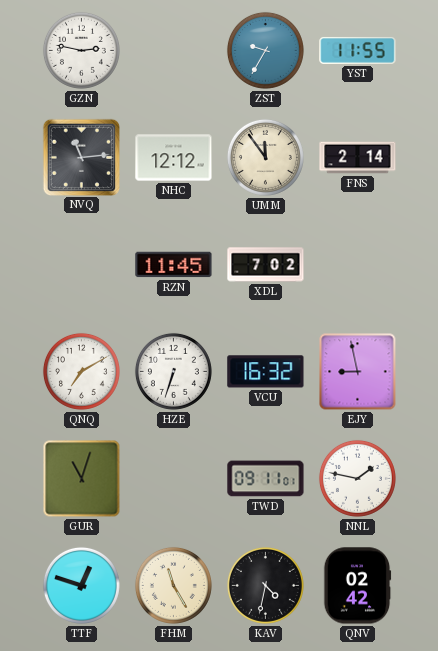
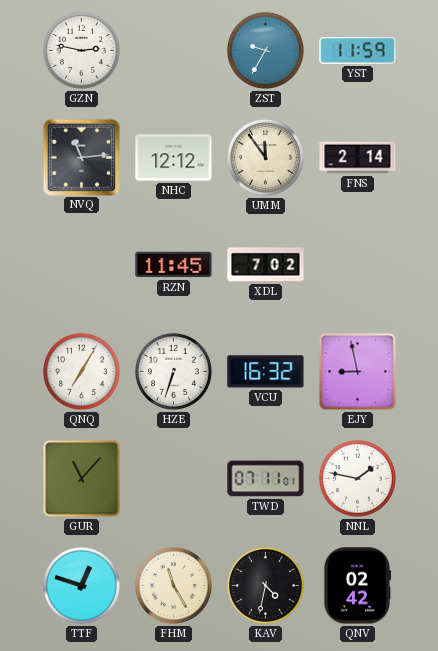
YST: 11:55 -> 11:59
QNQ: 7:10 -> 7:05
GUR: 11:03 -> 11:07
TWD: 09:11 -> 07:11
